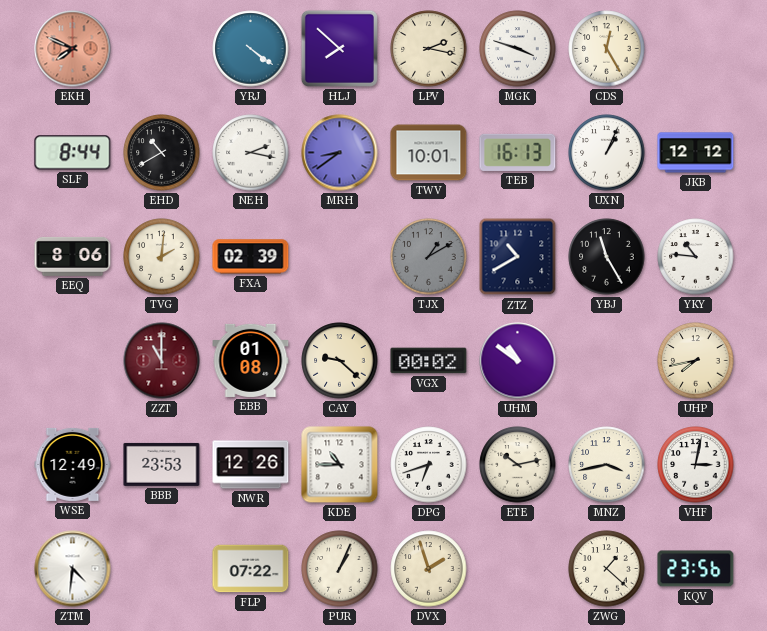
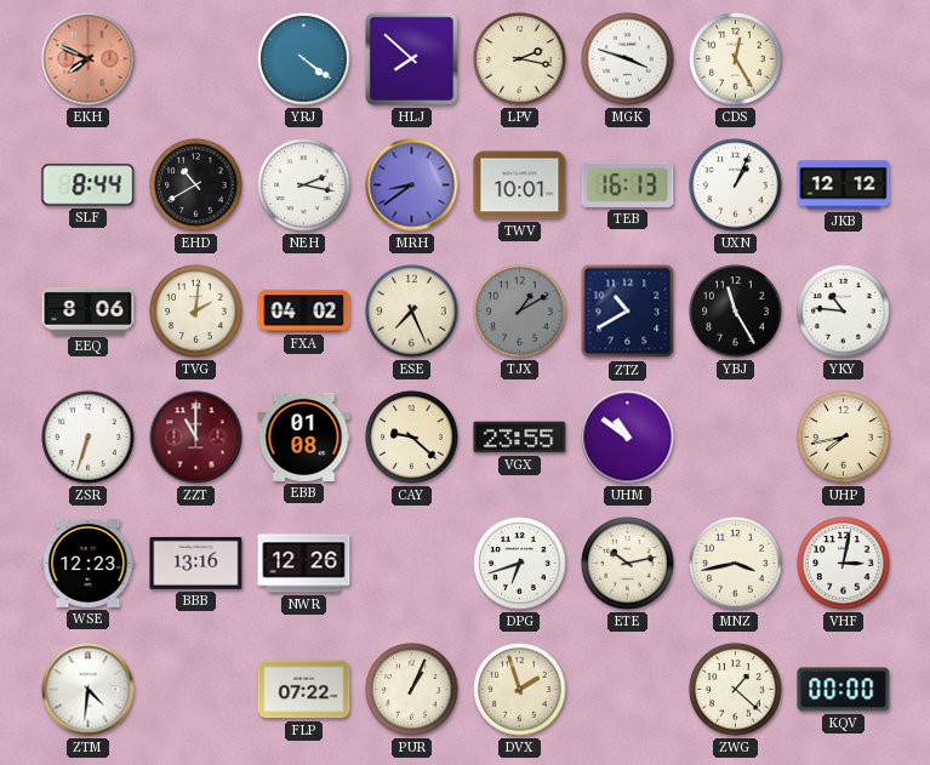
FXA: 02:39 -> 04:02
ESE: none -> 7:26
ZSR: none -> 6:33
VGX: 00:02 -> 23:55
WSE: 12:49 -> 12:23
BBB: 23:53 -> 13:16
KDE: 10:45 -> none
KQV: 23:56 -> 00:00
